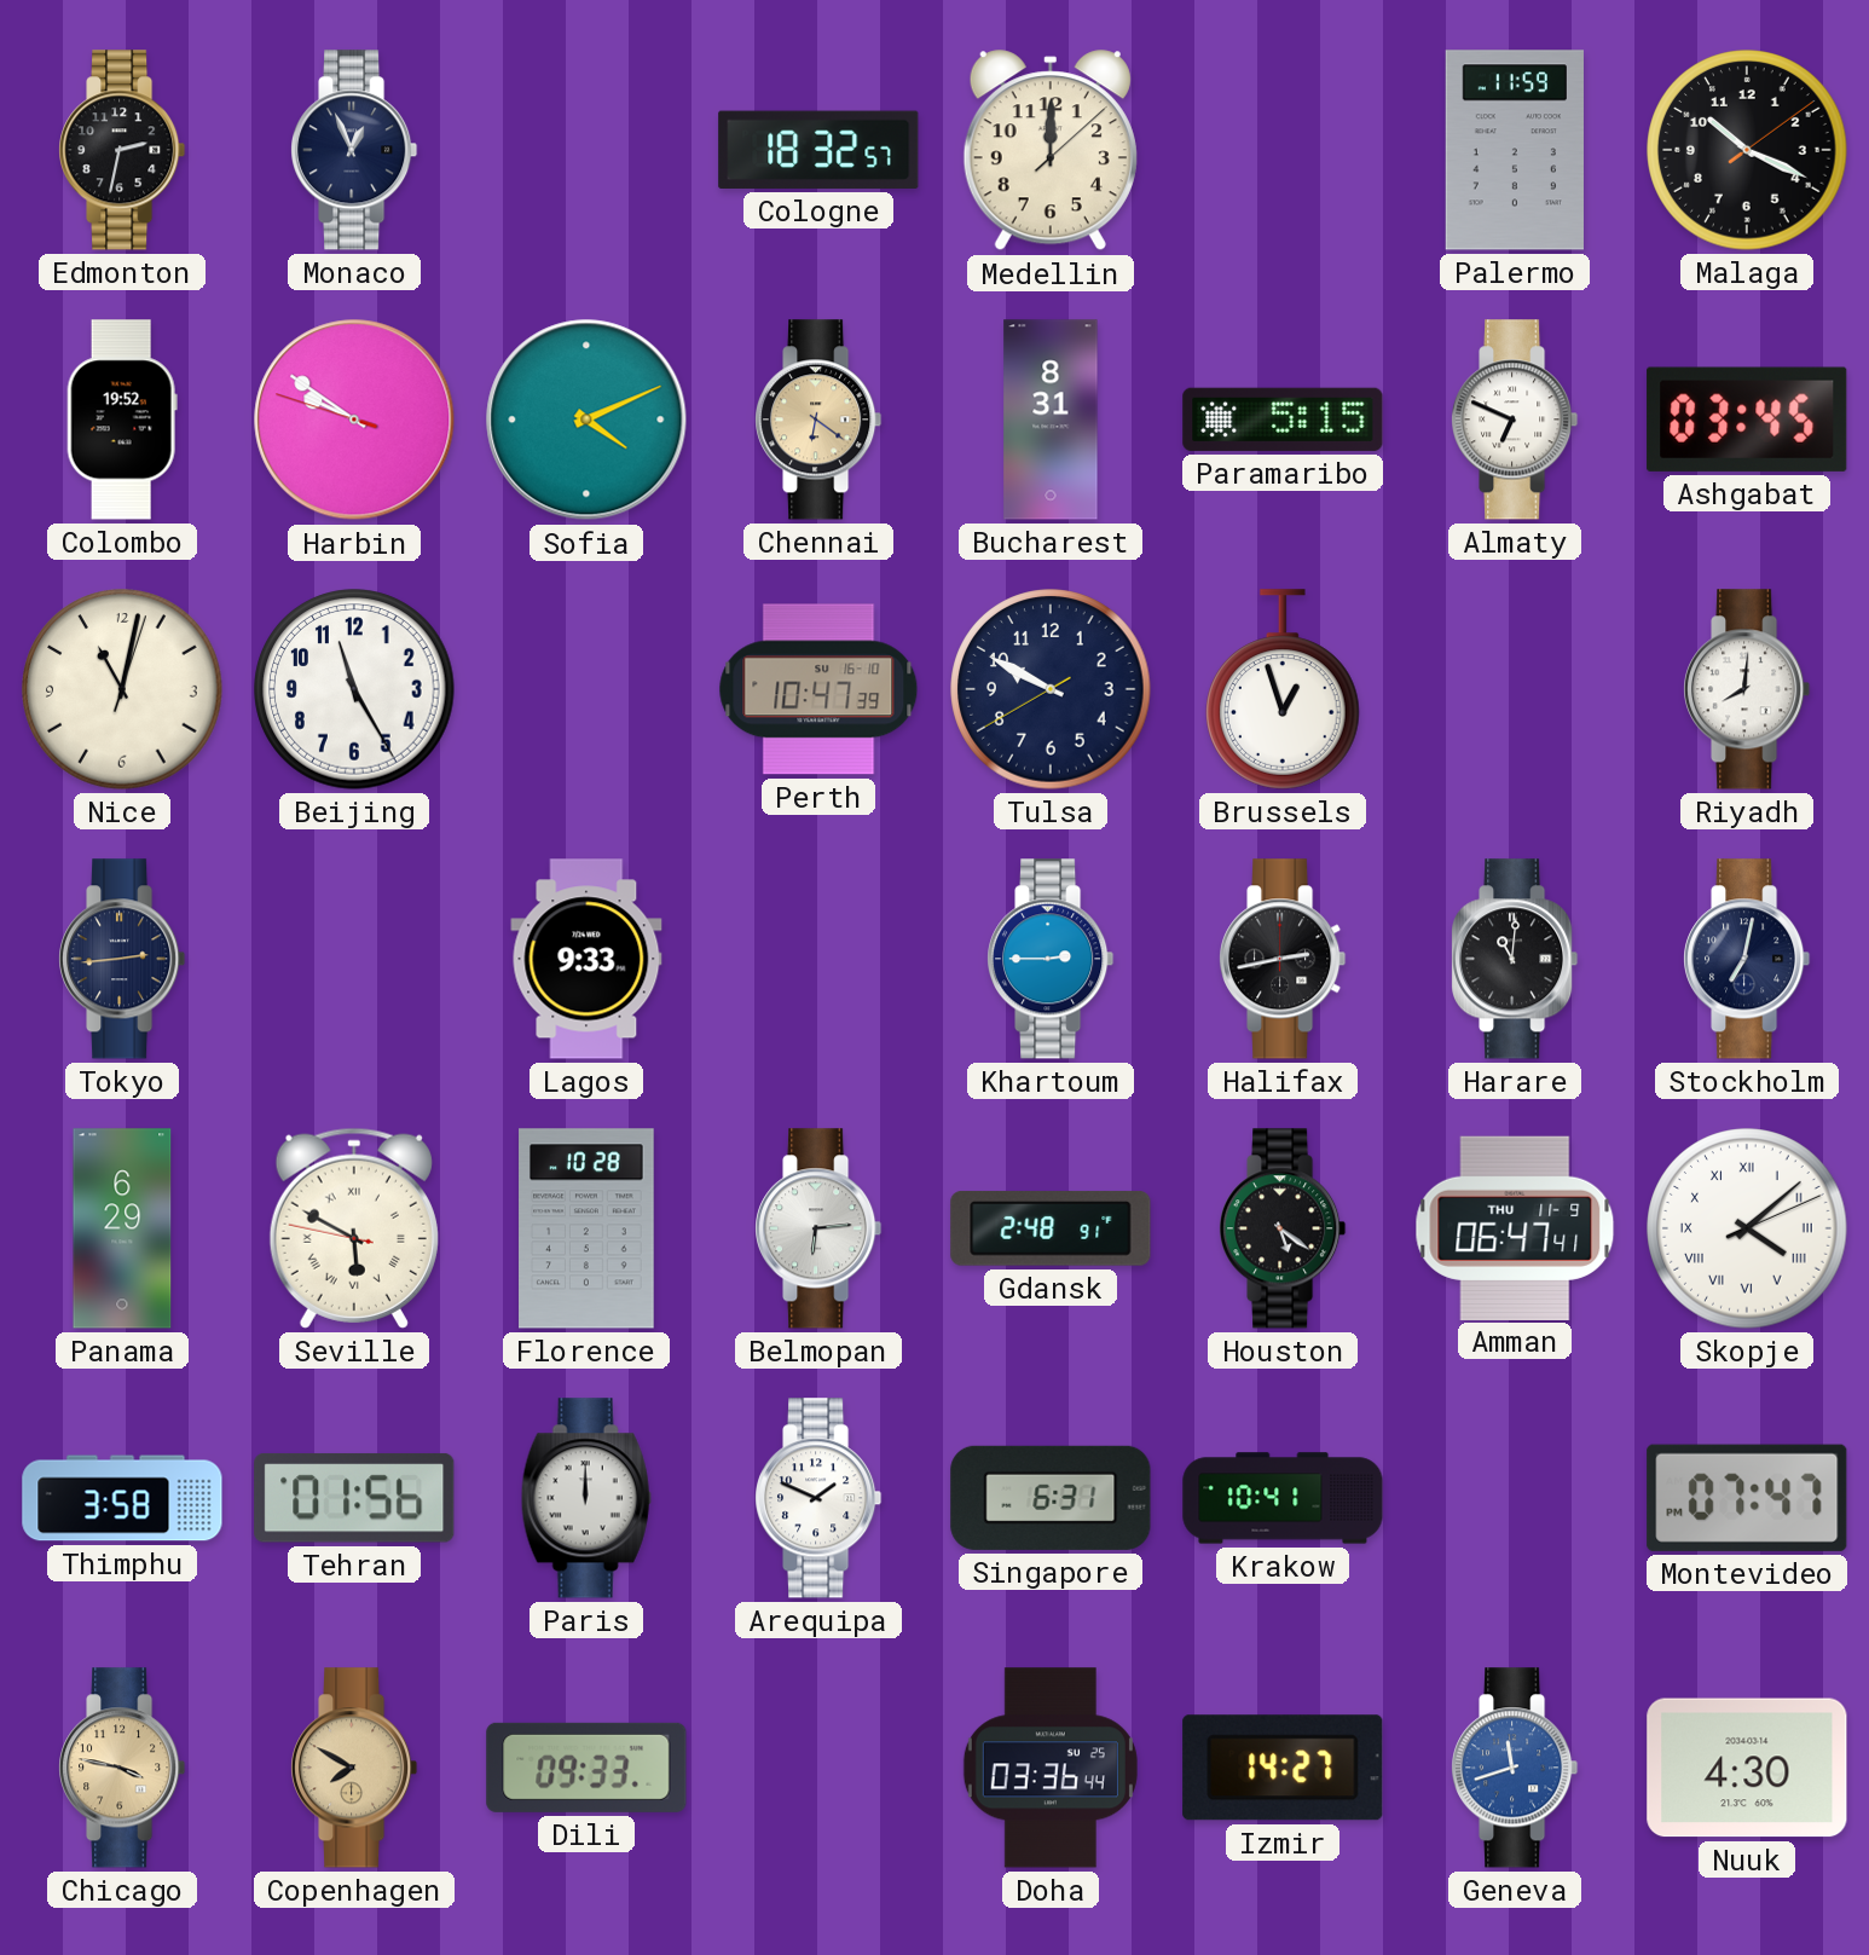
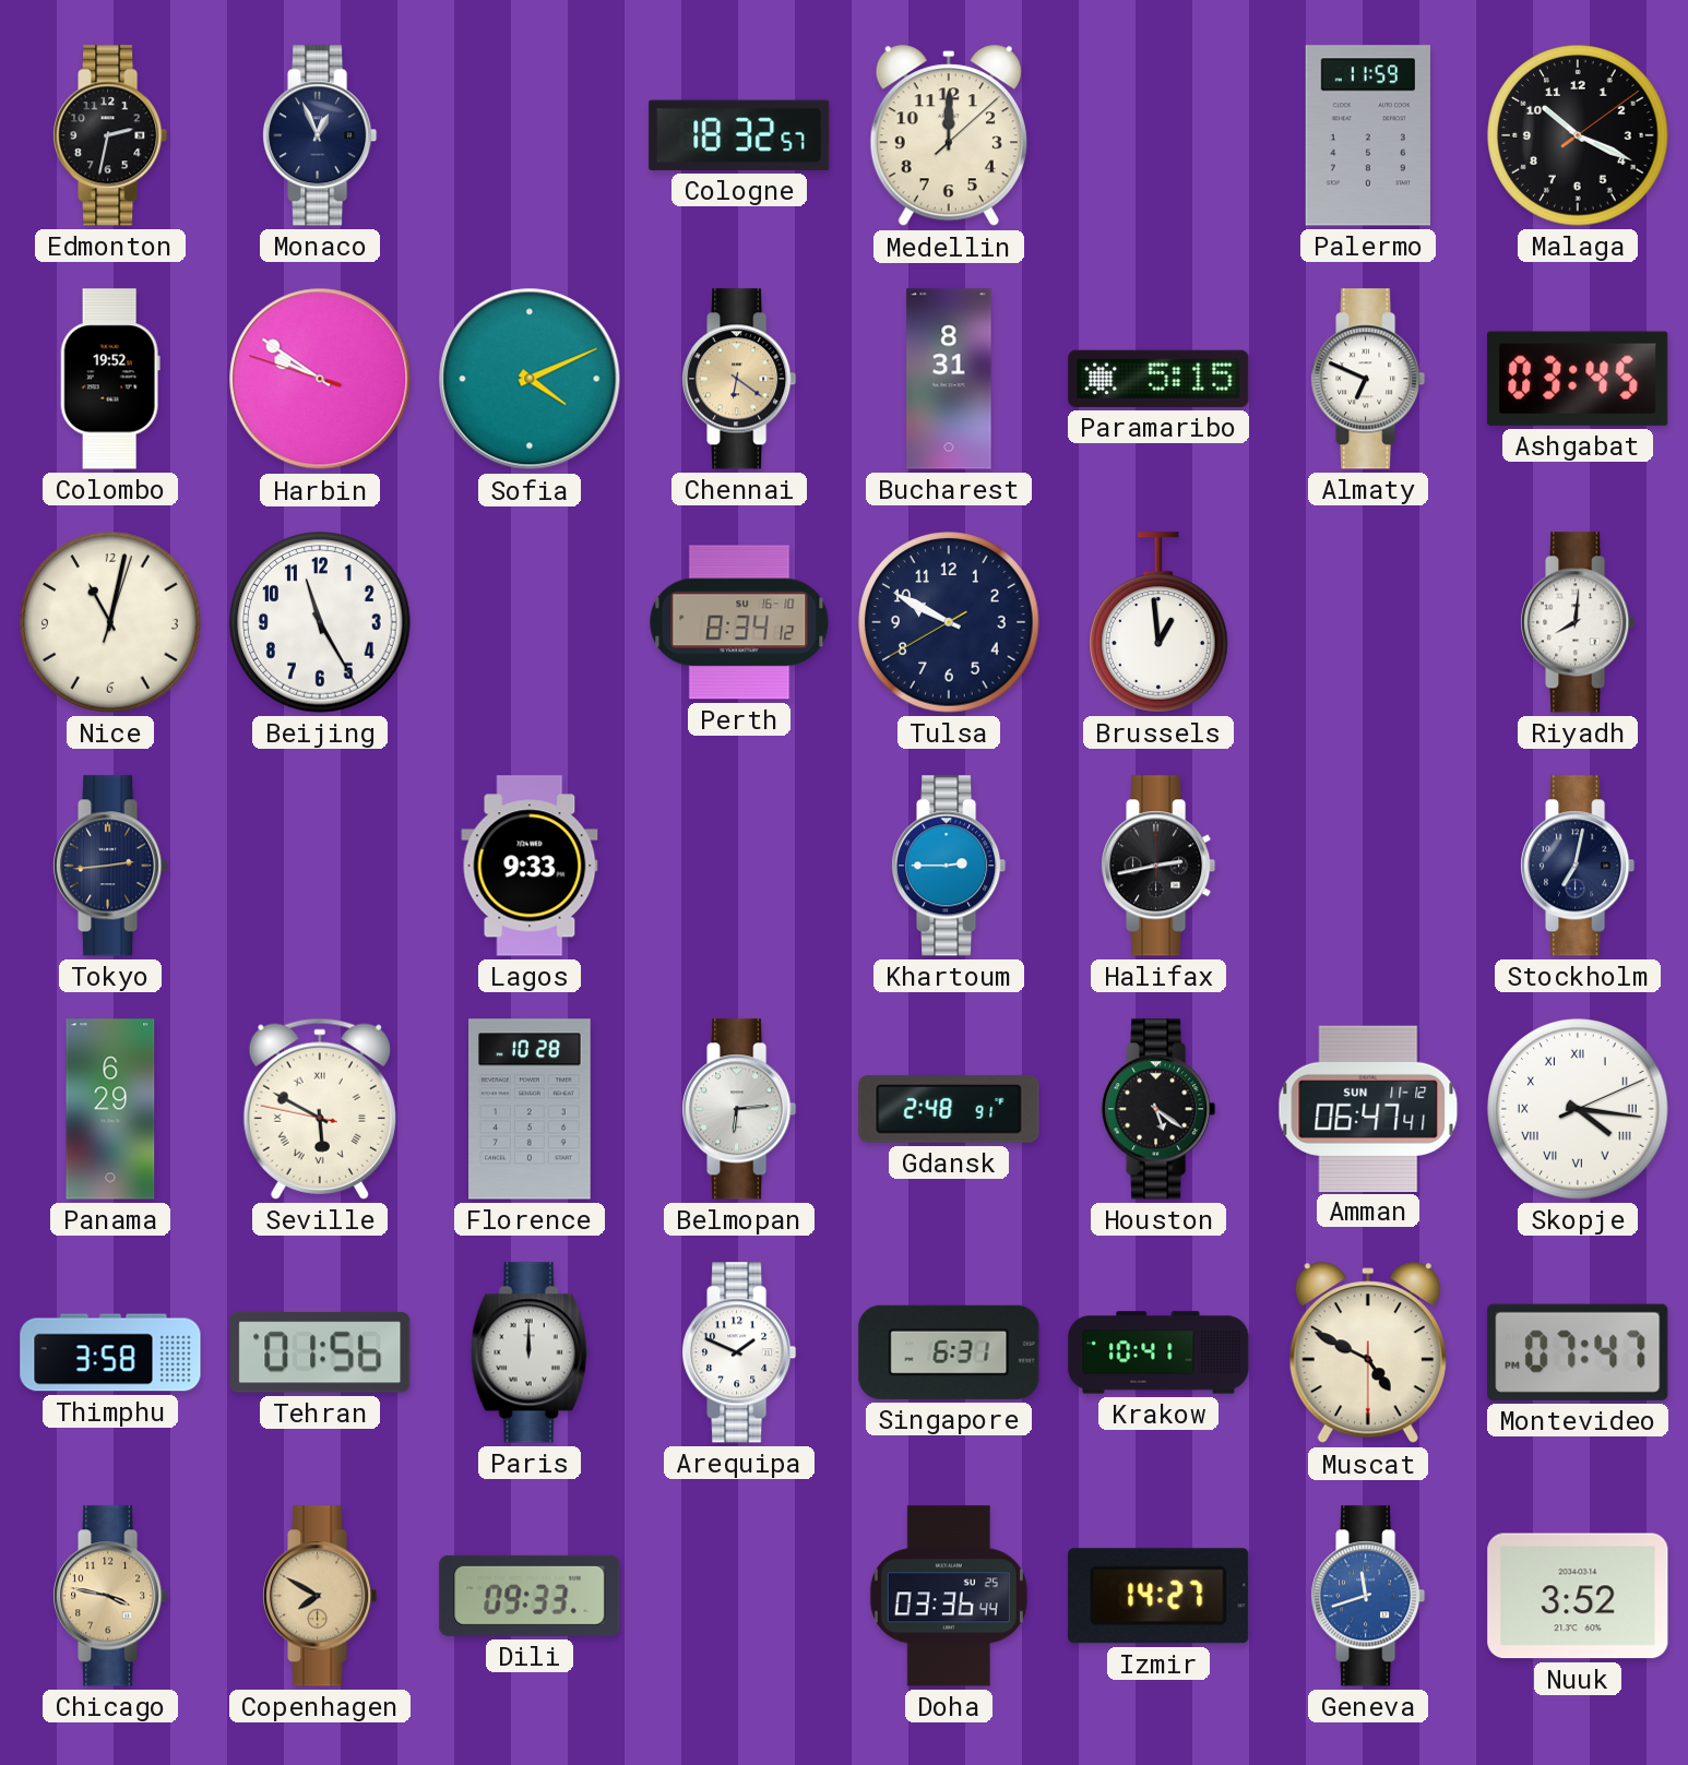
Perth: 10:47 -> 8:34
Brussels: 12:57 -> 12:59
Harare: 11:01 -> none
Amman date: THU 11-9 -> SUN 11-12
Skopje: 4:08 -> 4:16
Muscat: none -> 4:49
Nuuk: 4:30 -> 3:52
